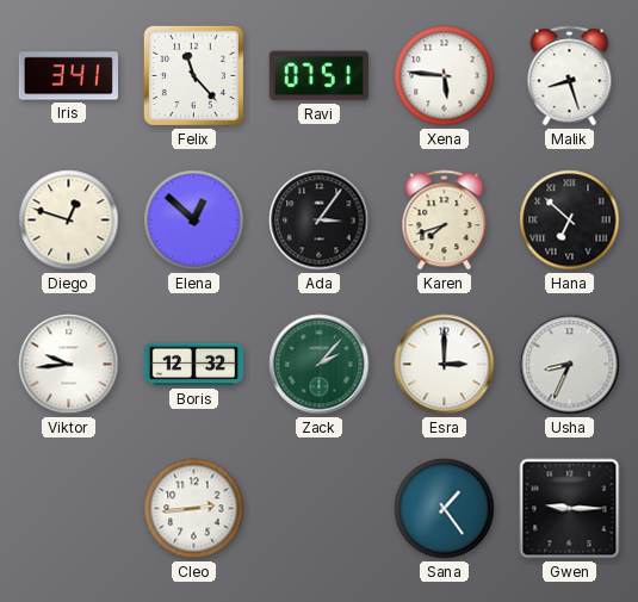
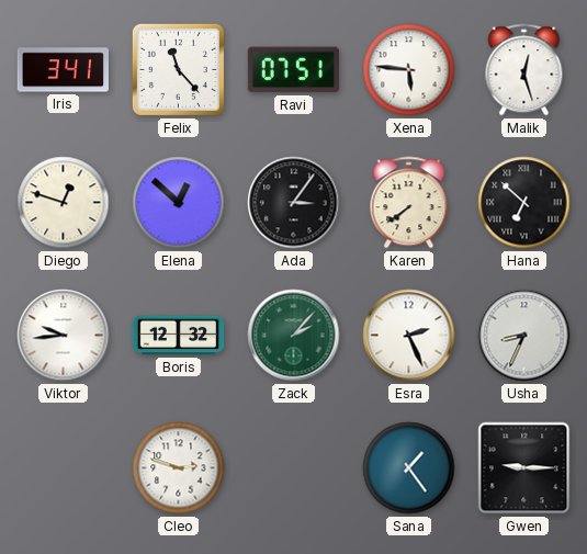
Malik: 8:27 -> 12:27
Karen: 7:42 -> 7:39
Esra: 3:00 -> 2:26
Cleo: 2:44 -> 2:48
